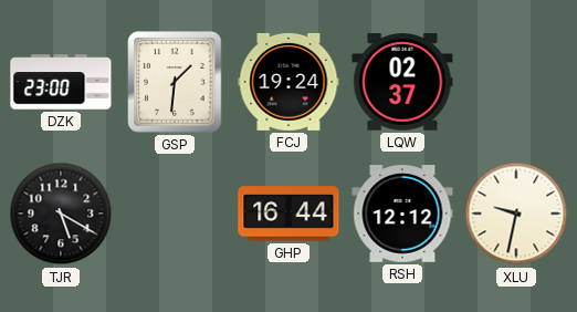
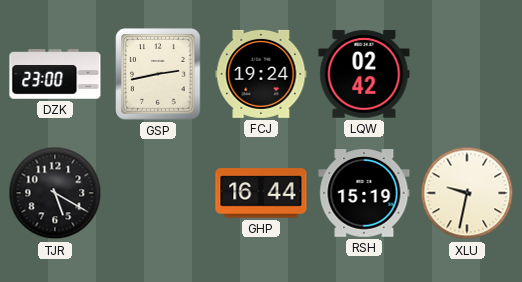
GSP: 1:31 -> 2:43
LQW: 02:37 -> 02:42
RSH: 12:12 -> 15:19
